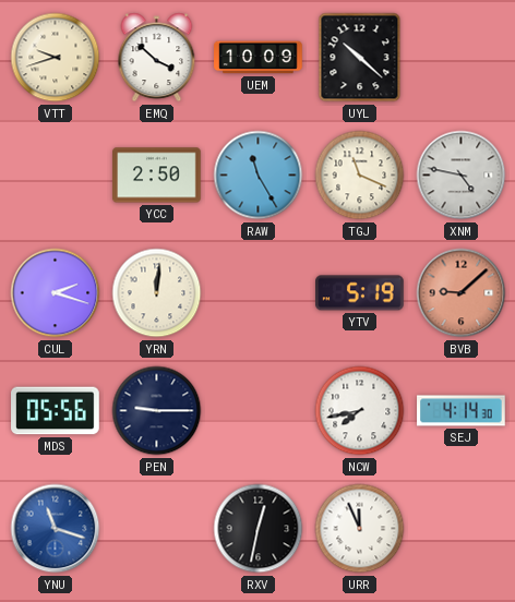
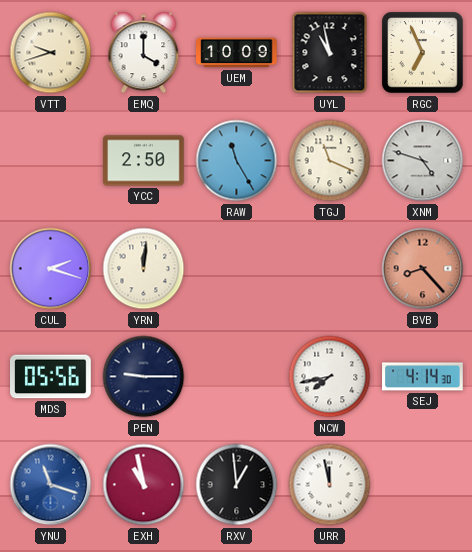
EMQ: 3:52 -> 4:00
UYL: 10:22 -> 10:58
RGC: none -> 6:56
XNM: 4:47 -> 4:48
YTV: 5:19 -> none
BVB: 9:08 -> 8:23
EXH: none -> 10:58
RXV: 12:32 -> 12:59
URR: 11:56 -> 11:58
